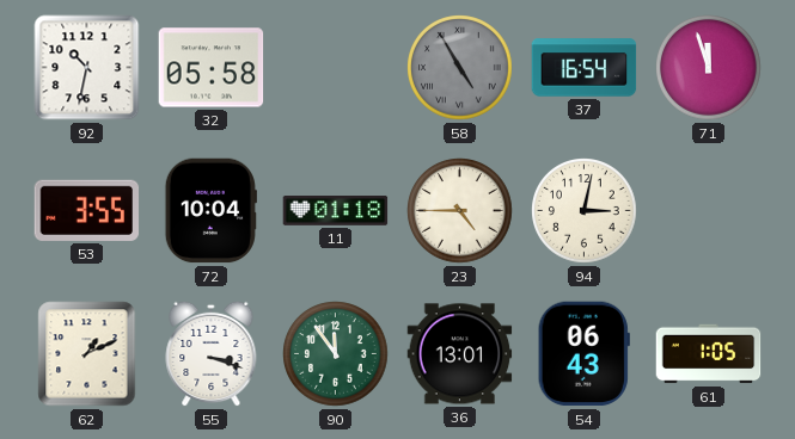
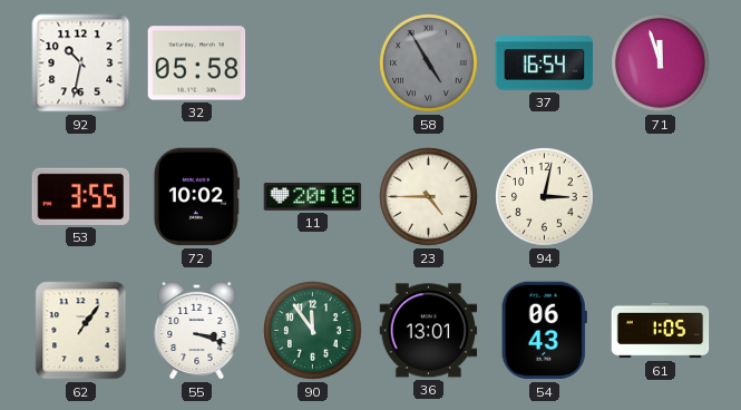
72: 10:04 -> 10:02
11: 01:18 -> 20:18
62: 1:11 -> 1:06
